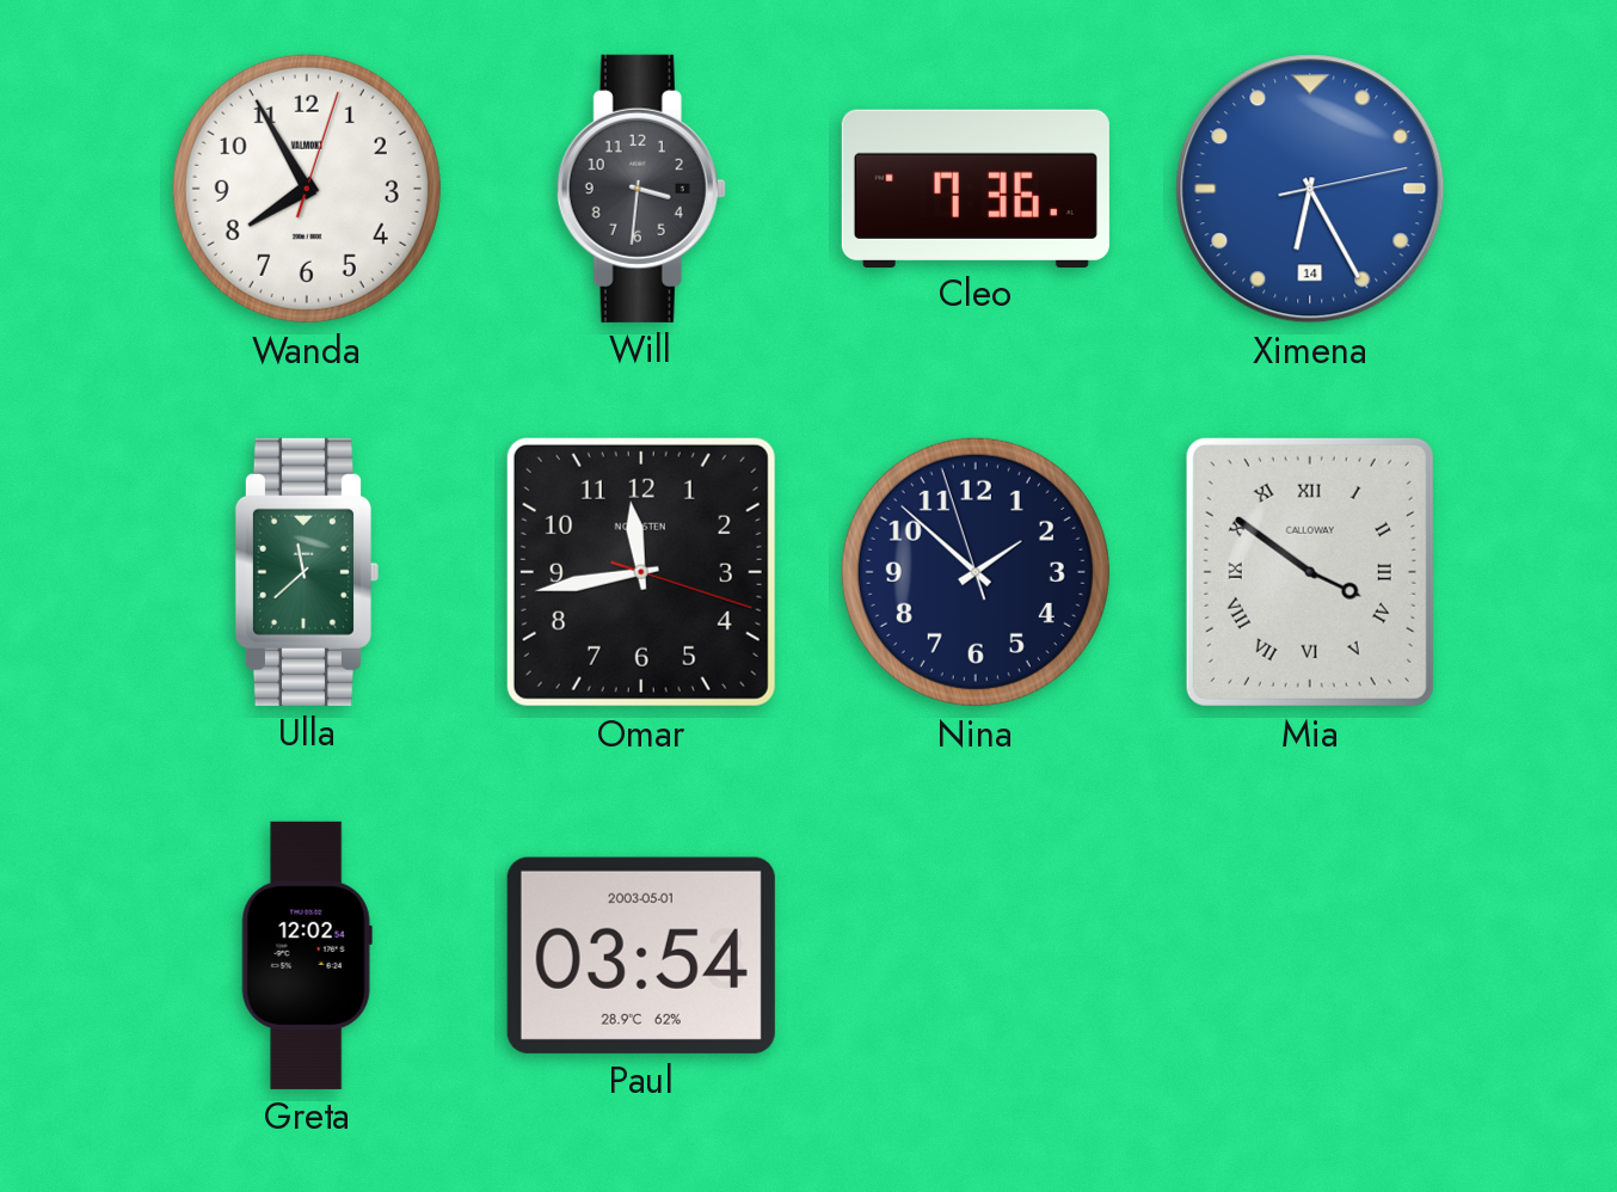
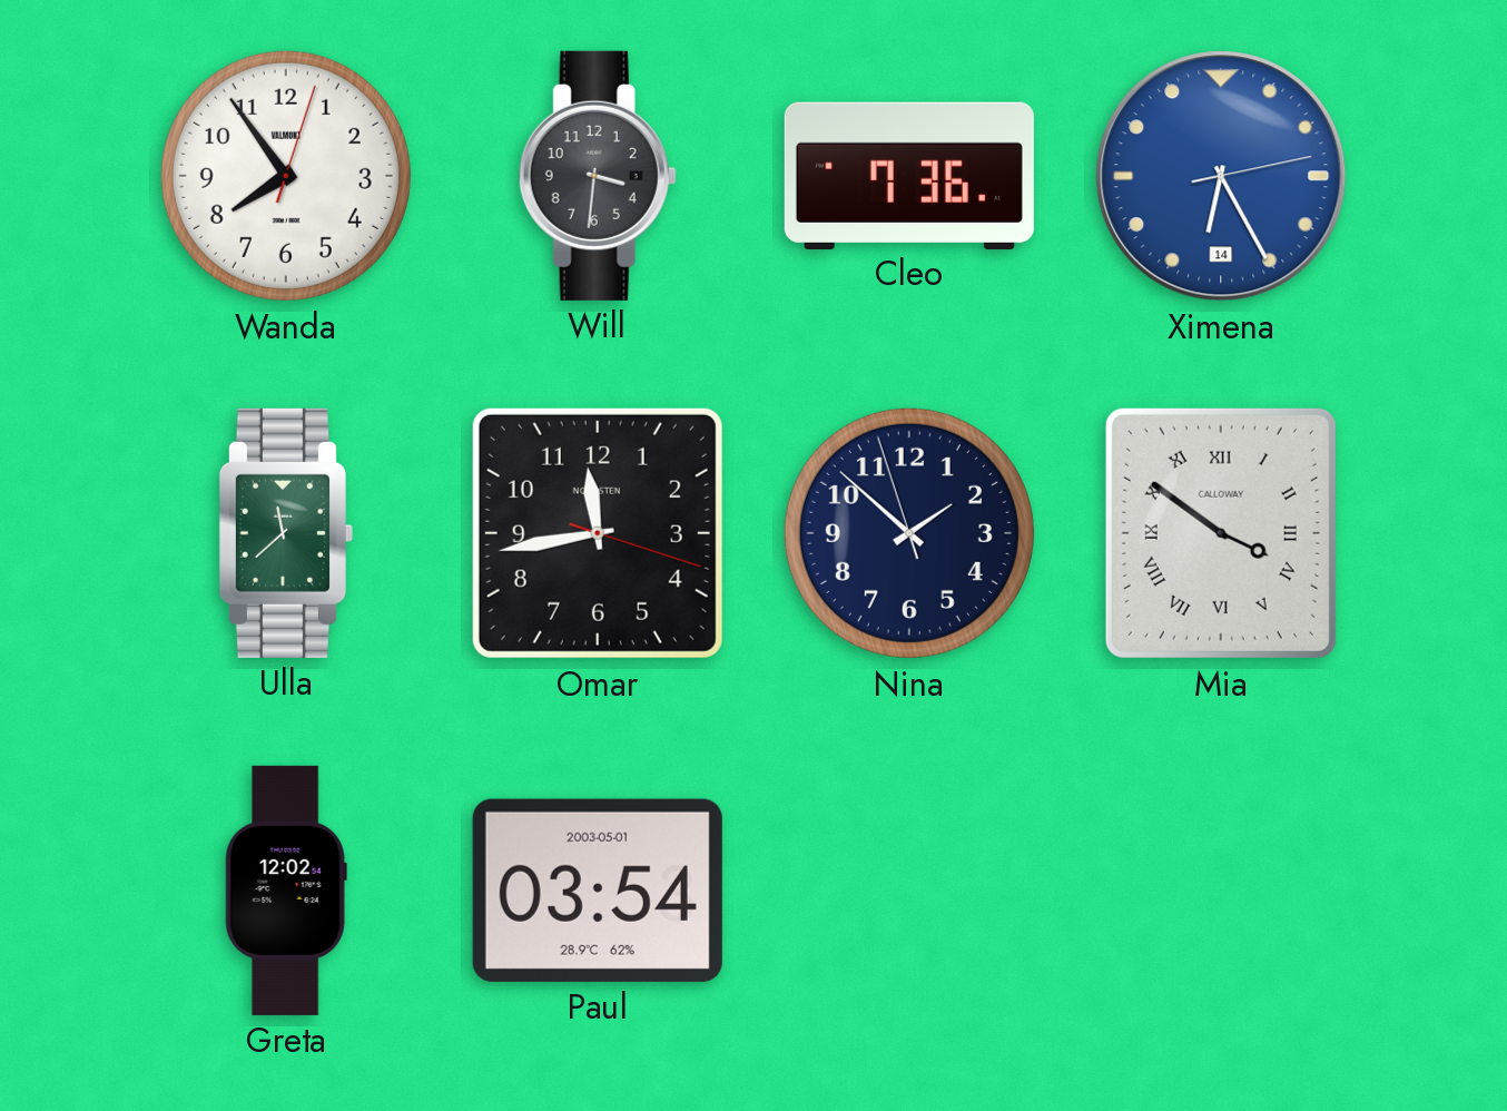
Wanda: 7:55 -> 7:54
